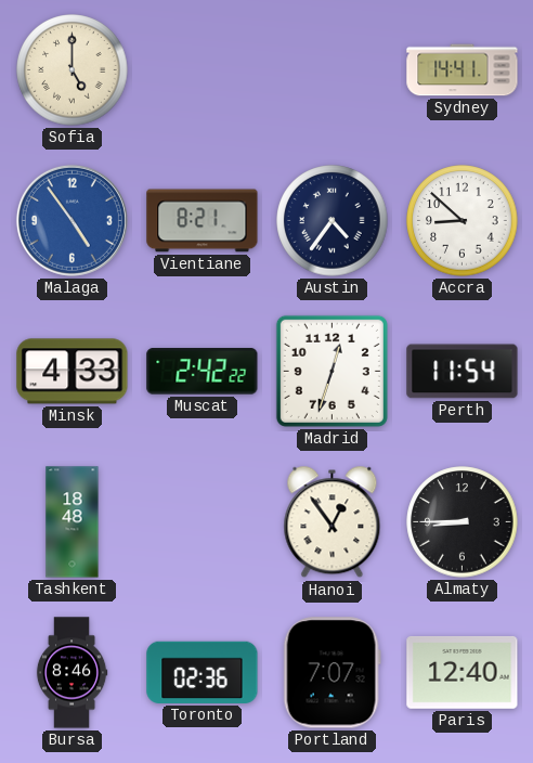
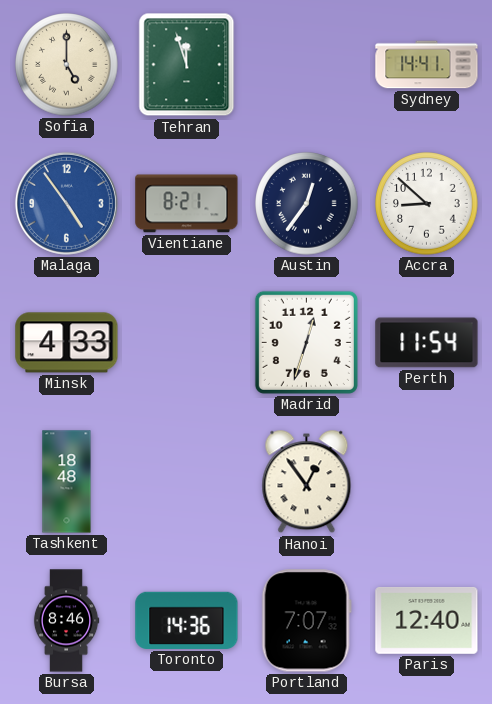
Tehran: none -> 11:57
Austin: 4:36 -> 12:36
Muscat: 2:42 -> none
Almaty: 8:45 -> none
Toronto: 02:36 -> 14:36
